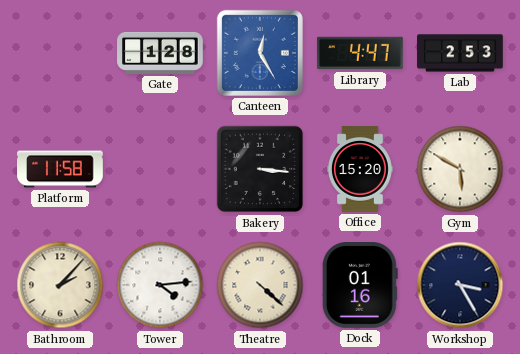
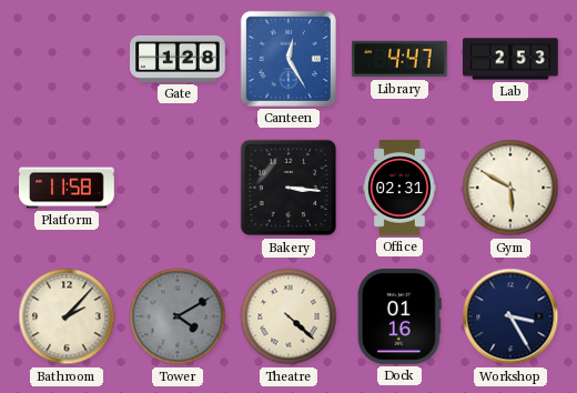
Office: 15:20 -> 02:31
Tower: 4:14 -> 4:10
Tower dial: white -> grey
